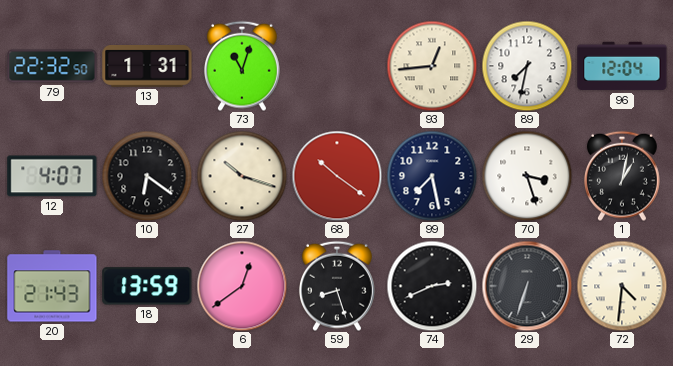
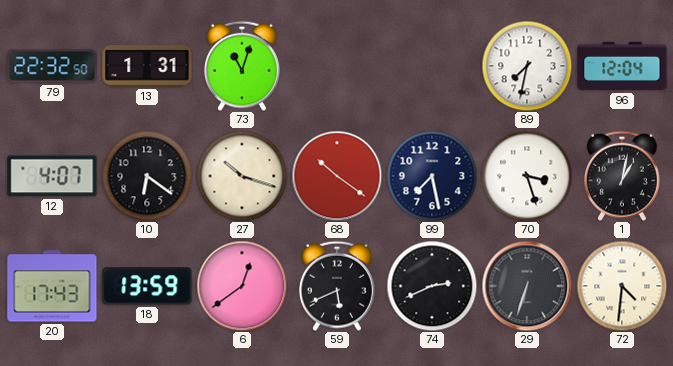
93: 12:44 -> none
20: 21:43 -> 17:43
59: 8:27 -> 5:41
